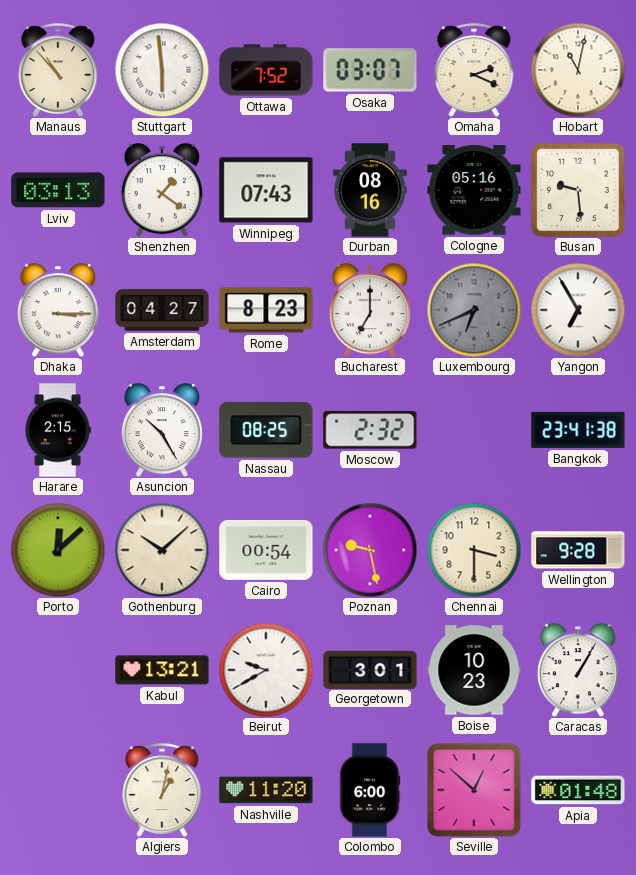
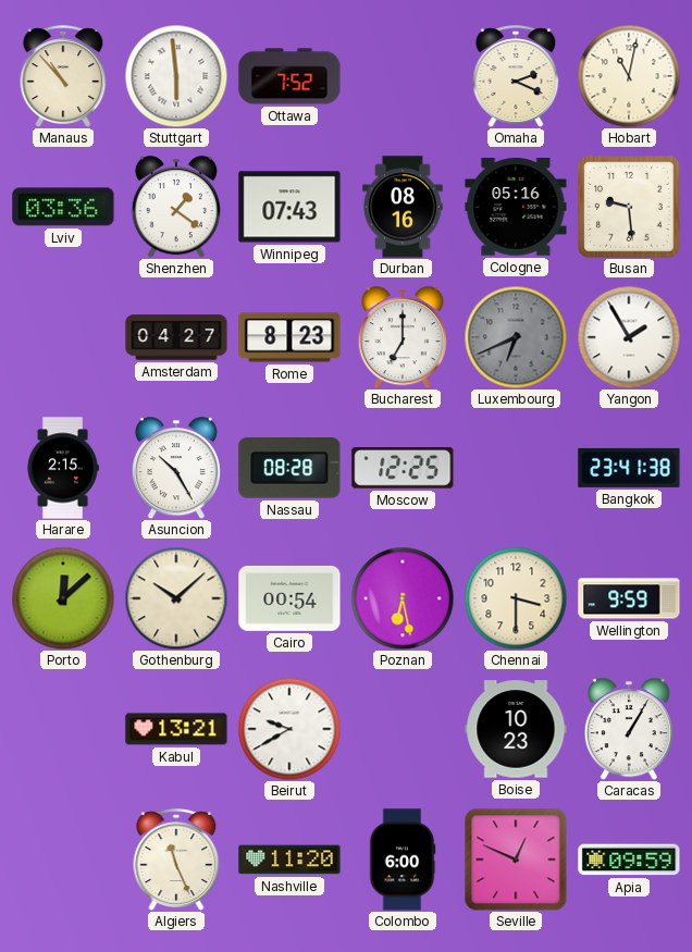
Osaka: 03:07 -> none
Lviv: 03:13 -> 03:36
Dhaka: 3:15 -> none
Yangon: 6:55 -> 1:55
Nassau: 08:25 -> 08:28
Moscow: 2:32 -> 12:25
Poznan: 9:28 -> 6:28
Wellington: 9:28 -> 9:59
Georgetown: 3:01 -> none
Algiers: 1:02 -> 11:26
Seville: 12:52 -> 12:49
Apia: 01:48 -> 09:59
